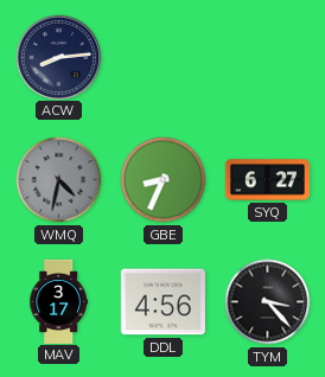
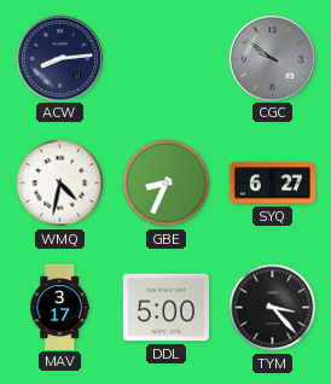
CGC: none -> 9:51
WMQ dial: grey -> white
DDL: 4:56 -> 5:00
